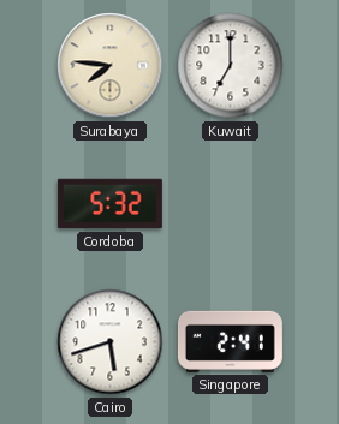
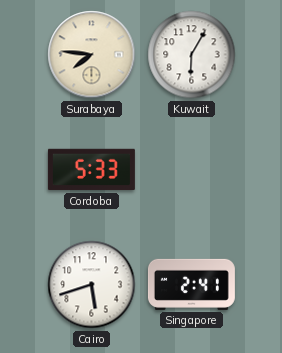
Kuwait: 7:00 -> 6:05
Cordoba: 5:32 -> 5:33
